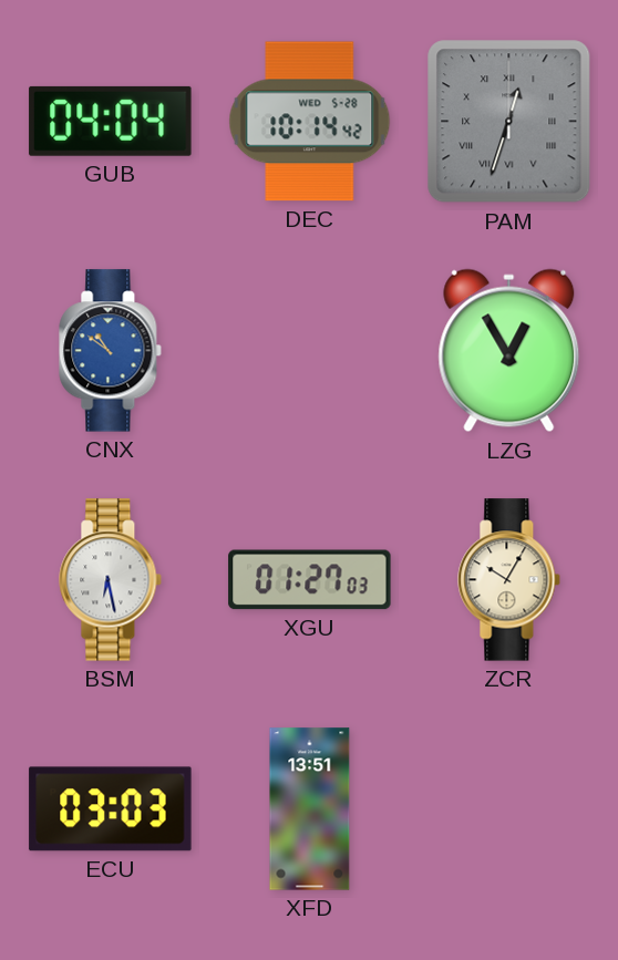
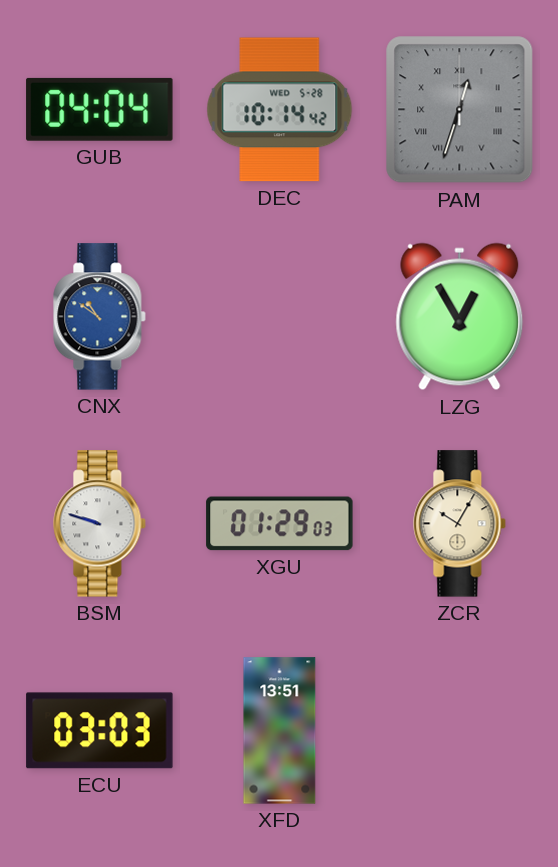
BSM: 6:28 -> 9:48
XGU: 01:27 -> 01:29
